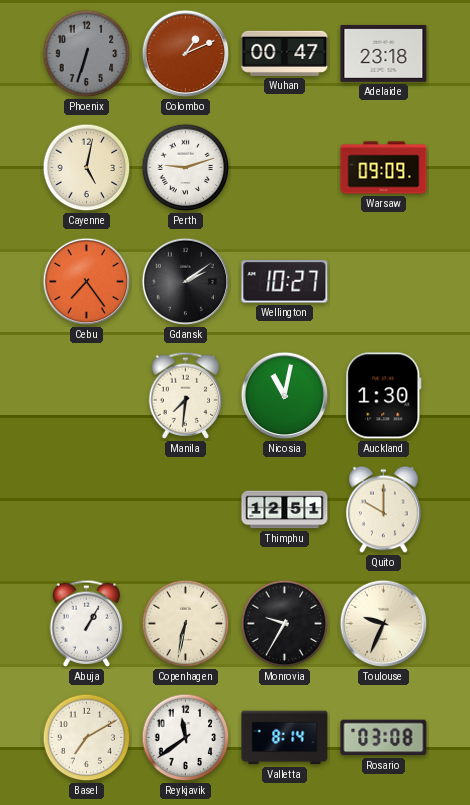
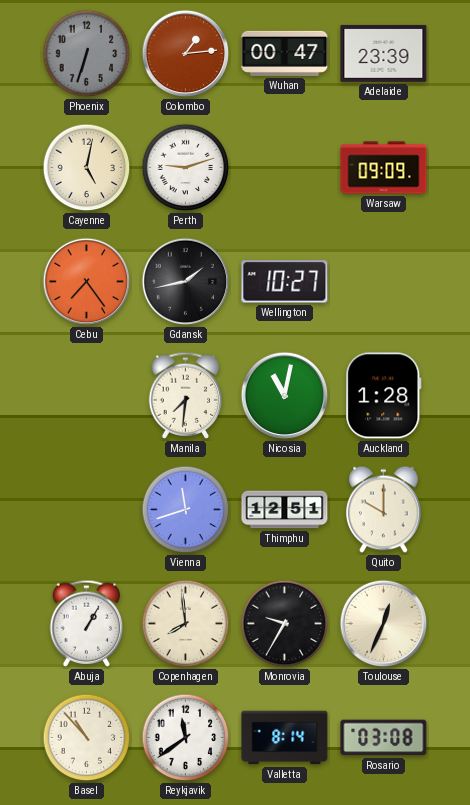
Colombo: 1:11 -> 1:14
Adelaide: 23:18 -> 23:39
Gdansk: 2:09 -> 1:43
Auckland: 1:30 -> 1:28
Vienna: none -> 11:42
Copenhagen: 6:32 -> 7:59
Toulouse: 9:34 -> 12:34
Basel: 7:10 -> 10:53
